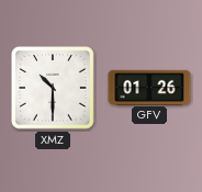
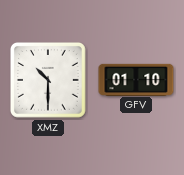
GFV: 01:26 -> 01:10
